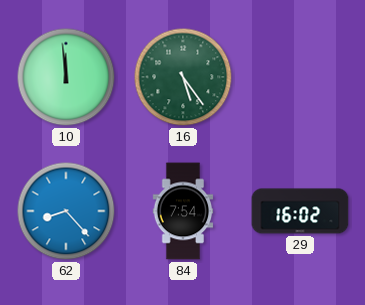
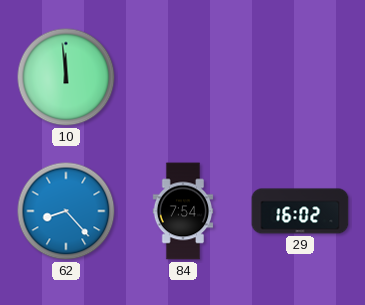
16: 5:24 -> none
